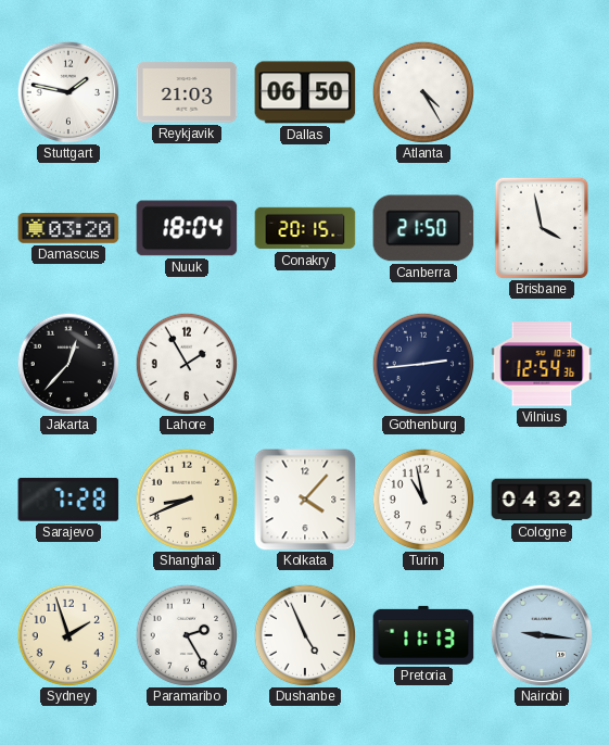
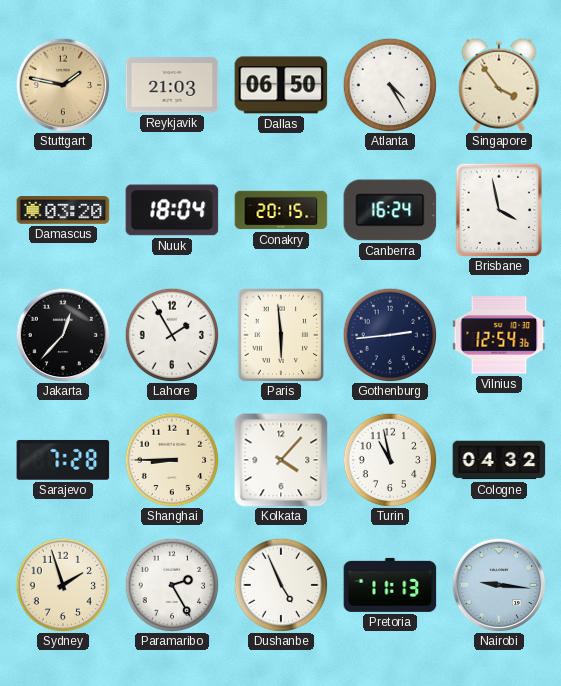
Stuttgart dial: white -> champagne
Singapore: none -> 3:54
Canberra: 21:50 -> 16:24
Paris: none -> 5:59
Shanghai: 8:41 -> 8:45
